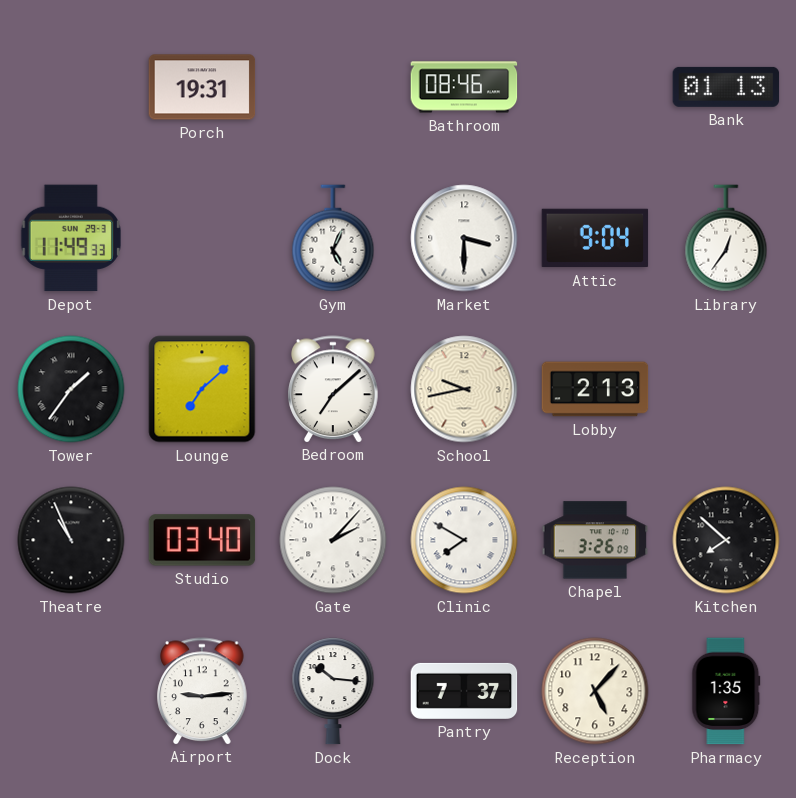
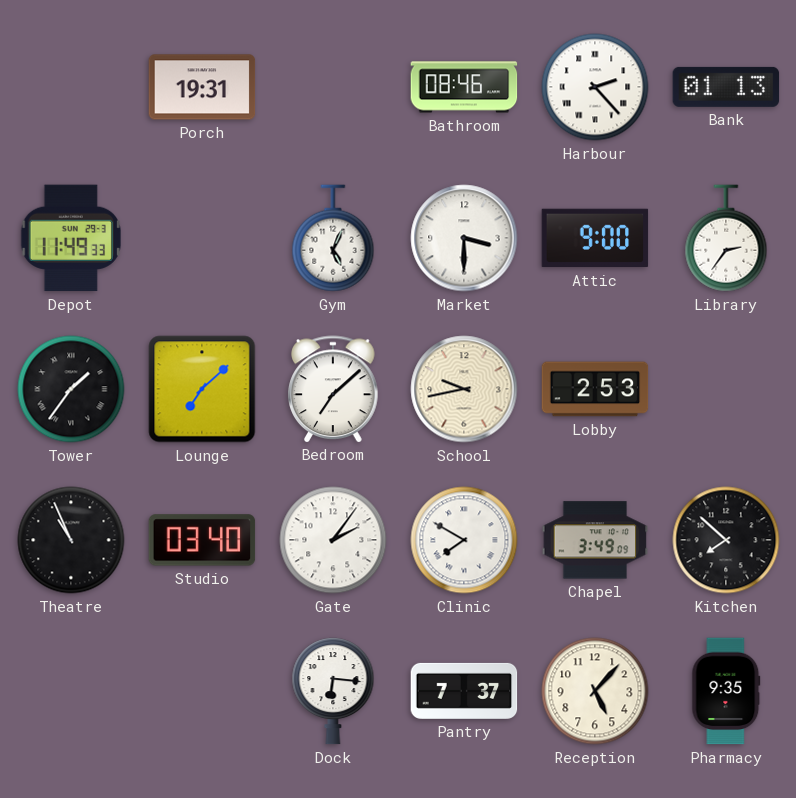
Harbour: none -> 2:23
Attic: 9:04 -> 9:00
Library: 12:36 -> 2:36
Lobby: 2:13 -> 2:53
Gate: 2:07 -> 2:06
Chapel: 3:26 -> 3:49
Airport: 9:14 -> none
Dock: 10:16 -> 6:16
Pharmacy: 1:35 -> 9:35
